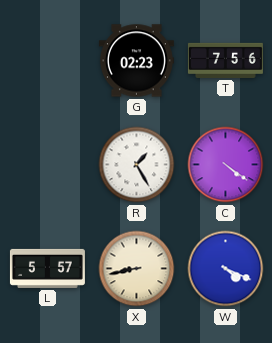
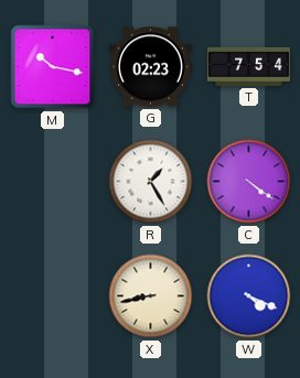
M: none -> 10:17
T: 7:56 -> 7:54
L: 5:57 -> none
